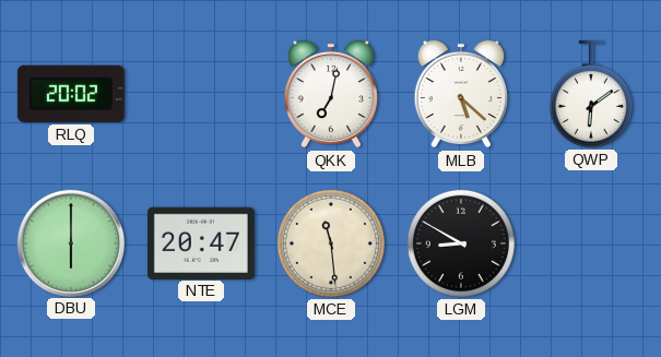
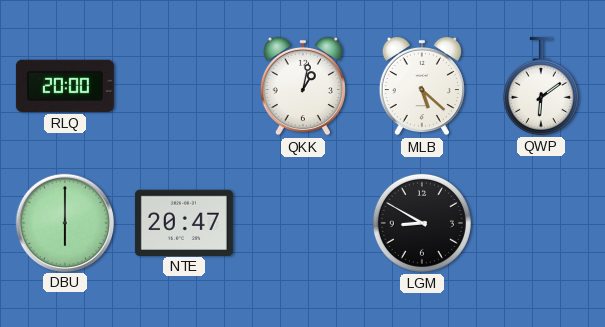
RLQ: 20:02 -> 20:00
QKK: 7:02 -> 1:02
MCE: 11:29 -> none
